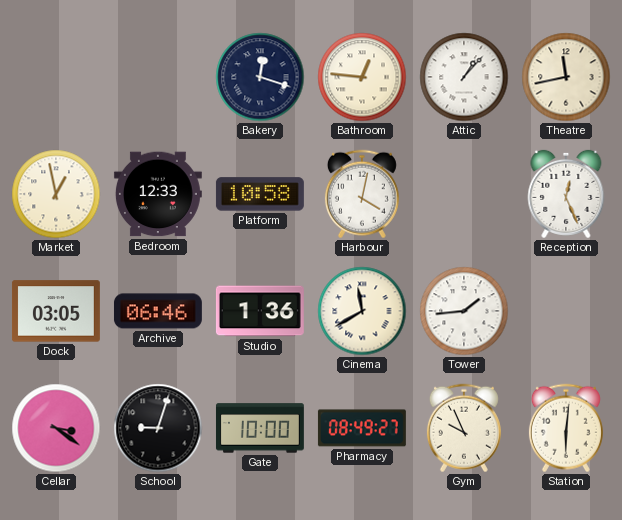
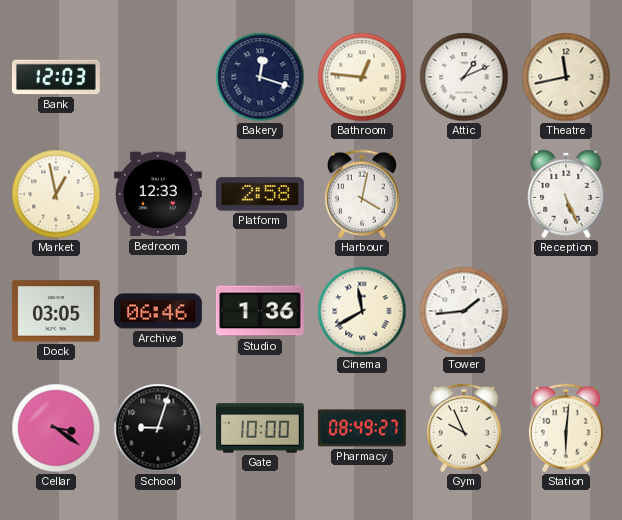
Bank: none -> 12:03
Attic: 1:07 -> 1:11
Platform: 10:58 -> 2:58
Reception: 12:26 -> 5:26
